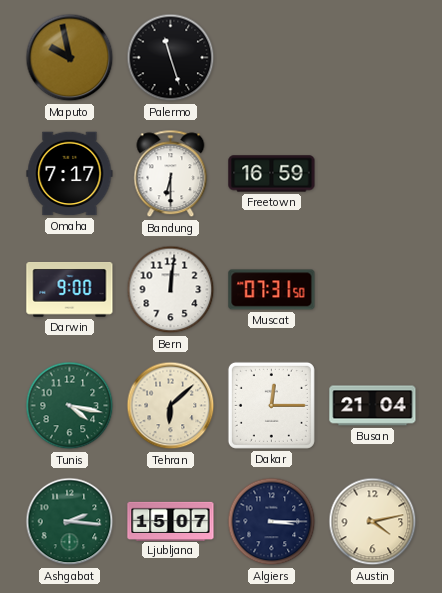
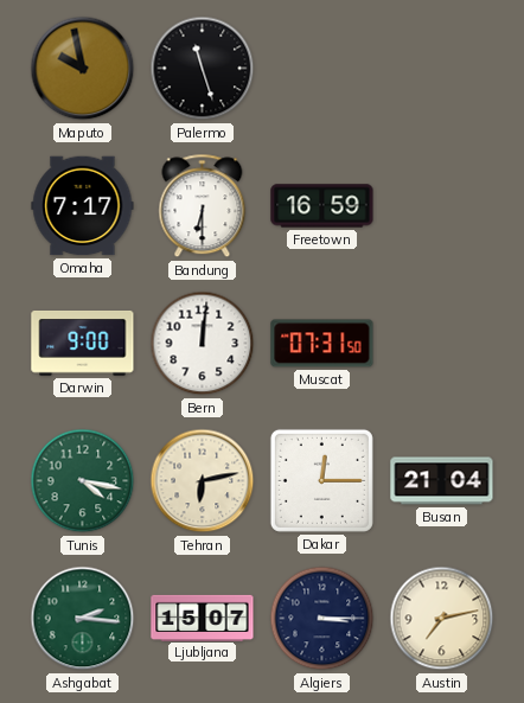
Tehran: 6:08 -> 6:13
Austin: 4:13 -> 7:13
